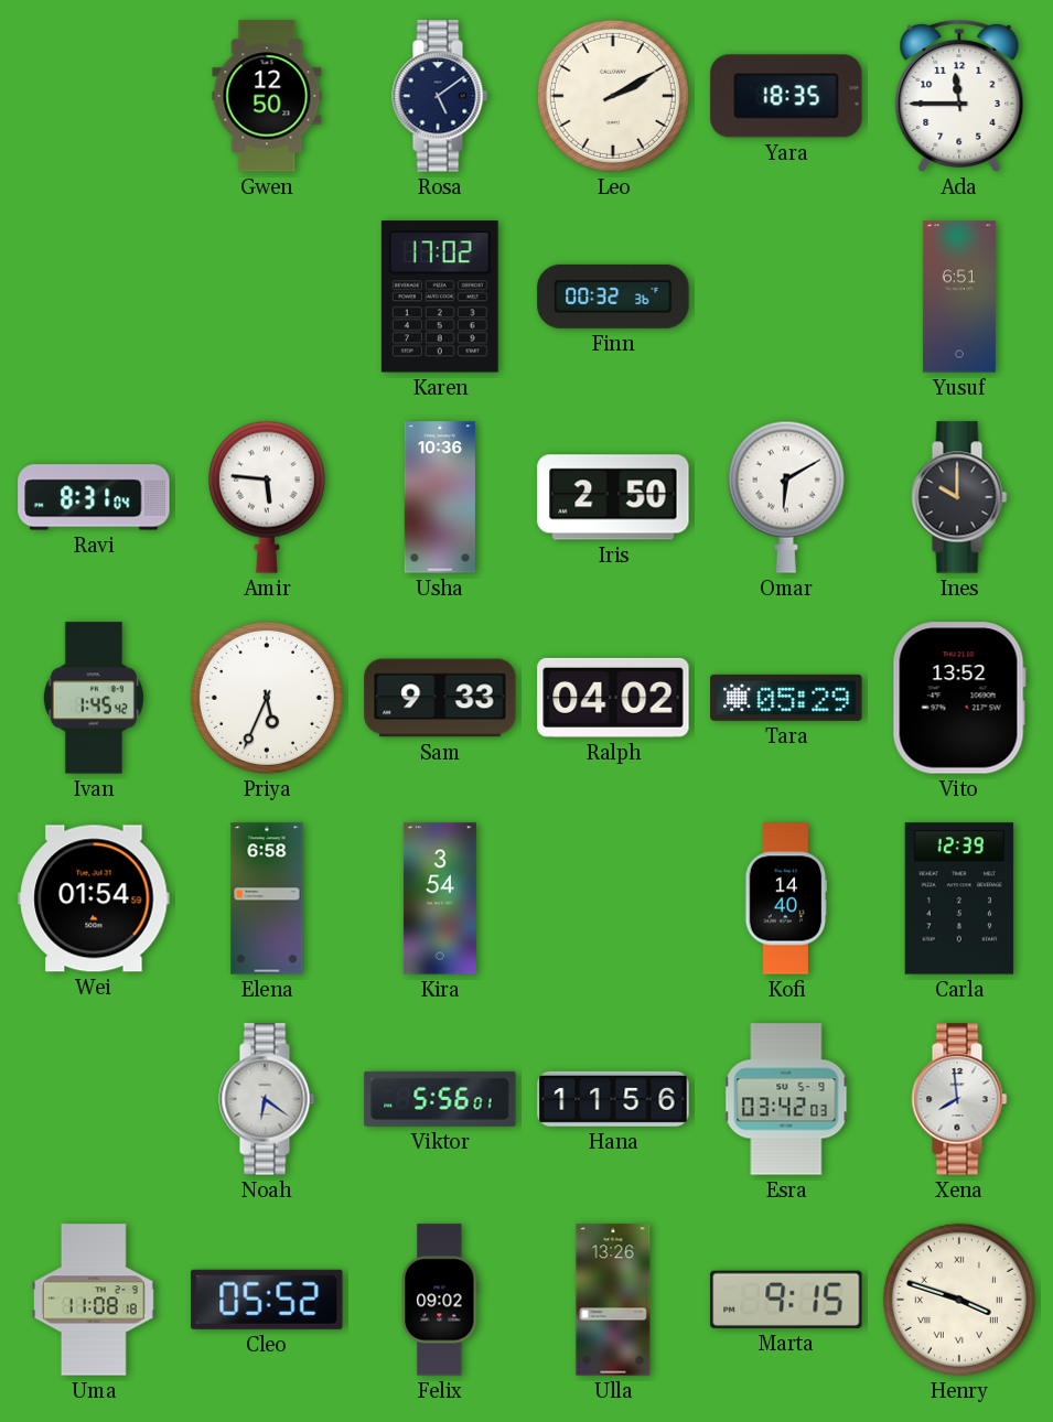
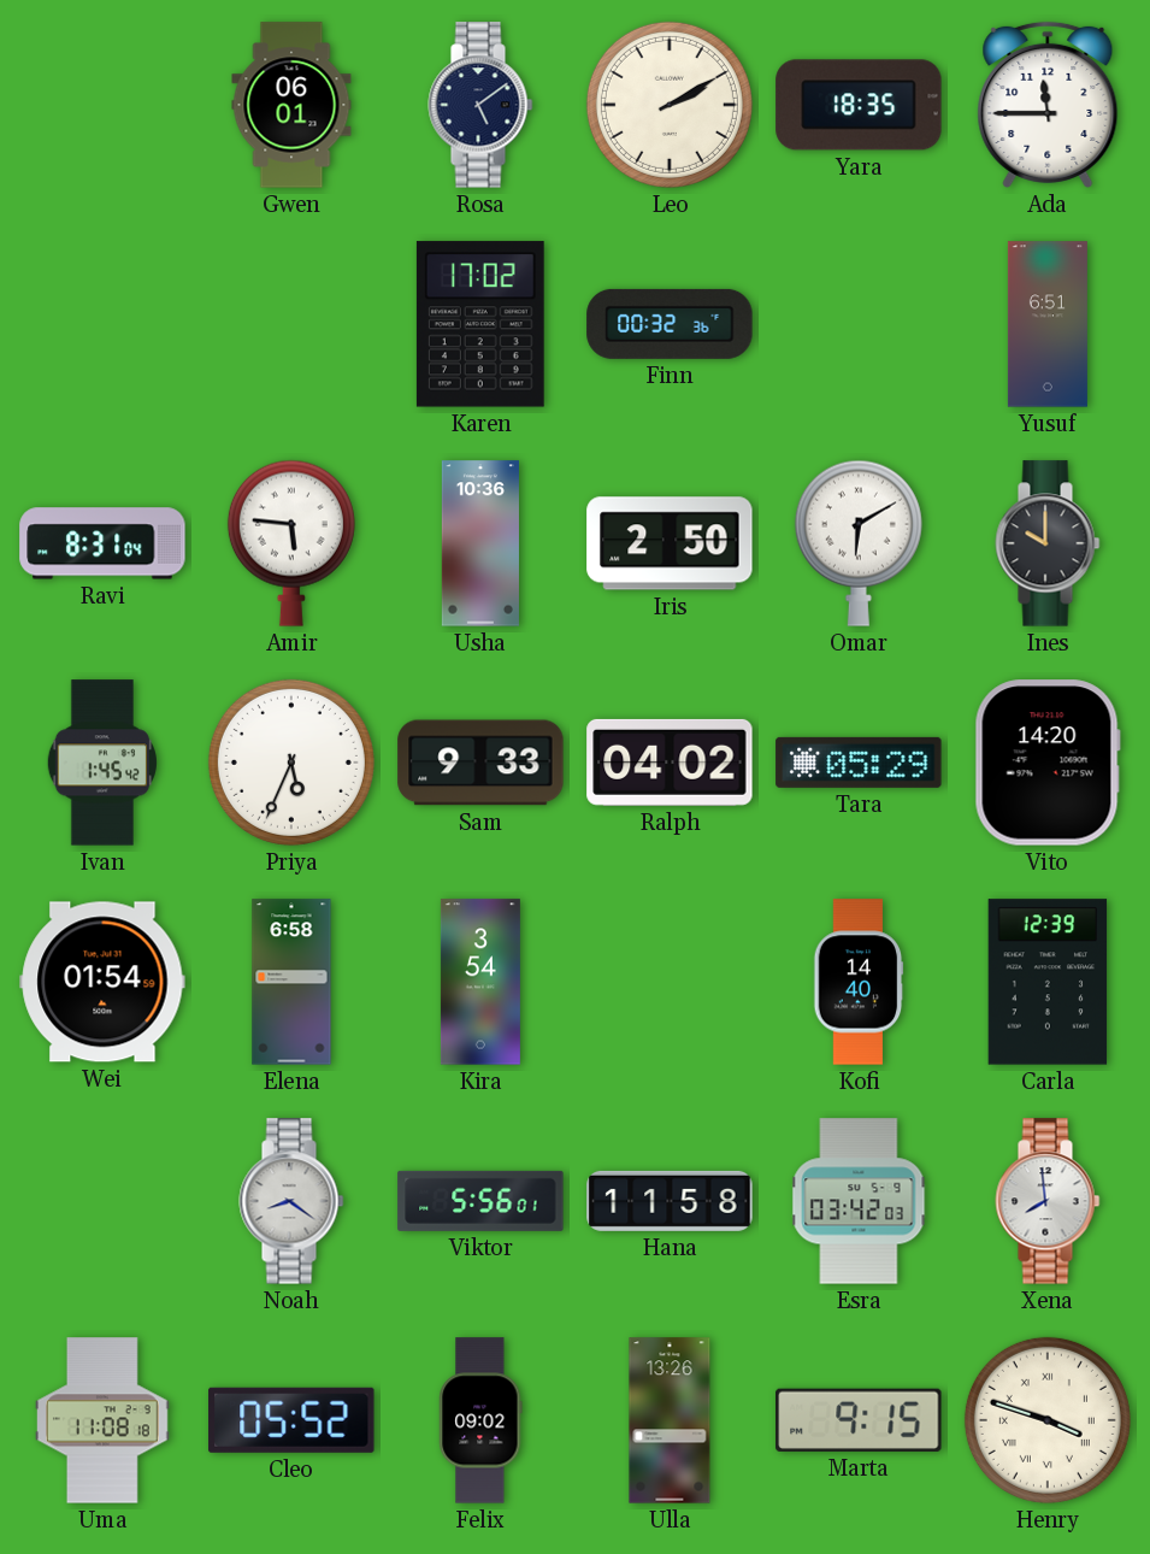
Gwen: 12:50 -> 06:01
Vito: 13:52 -> 14:20
Noah: 6:21 -> 8:21
Hana: 11:56 -> 11:58
